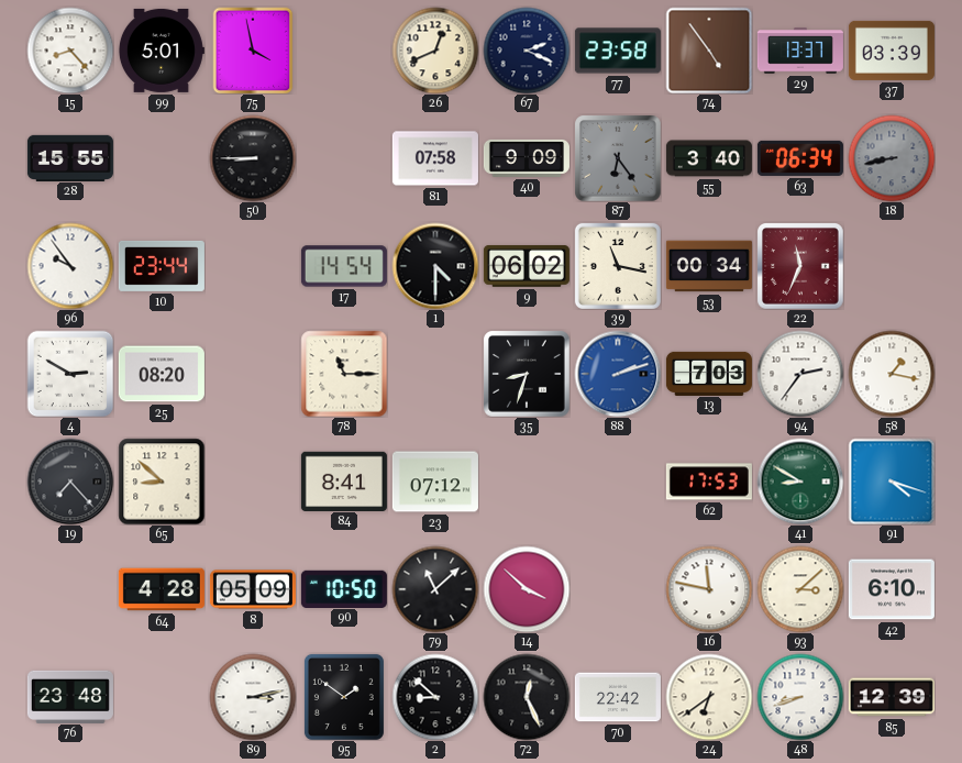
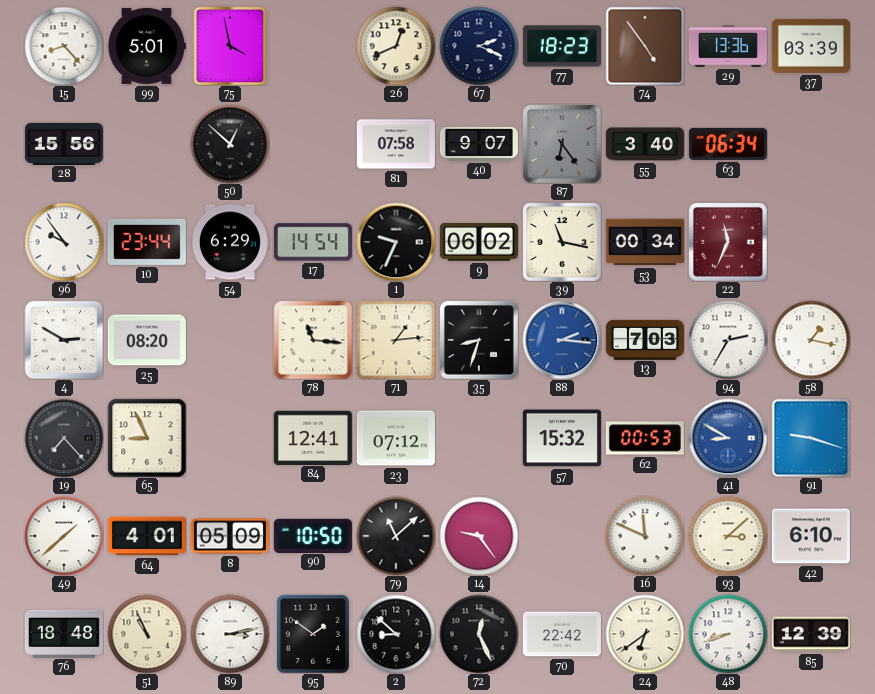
77: 23:58 -> 18:23
29: 13:37 -> 13:36
28: 15:55 -> 15:56
50: 8:45 -> 12:52
40: 9:09 -> 9:07
18: 8:43 -> none
54: none -> 6:29
1: 4:30 -> 9:34
78: 11:15 -> 11:16
71: none -> 1:14
88: 2:12 -> 2:16
94: 2:36 -> 2:35
65: 8:52 -> 8:56
84: 8:41 -> 12:41
57: none -> 15:32
62: 17:53 -> 00:53
41 dial: green -> blue
91: 4:18 -> 9:18
49: none -> 1:38
64: 4:28 -> 4:01
14: 3:52 -> 9:24
16: 11:47 -> 11:49
76: 23:48 -> 18:48
51: none -> 10:56
